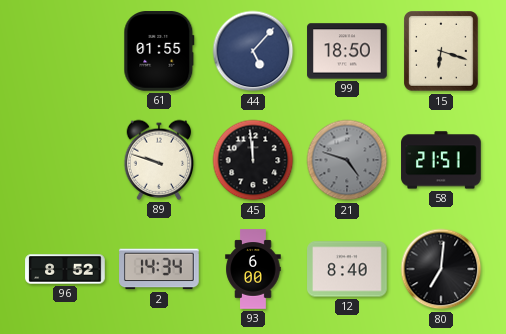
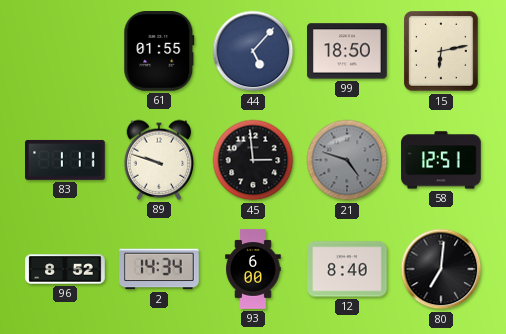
15: 6:18 -> 6:13
83: none -> 1:11
45: 11:59 -> 2:59
58: 21:51 -> 12:51
